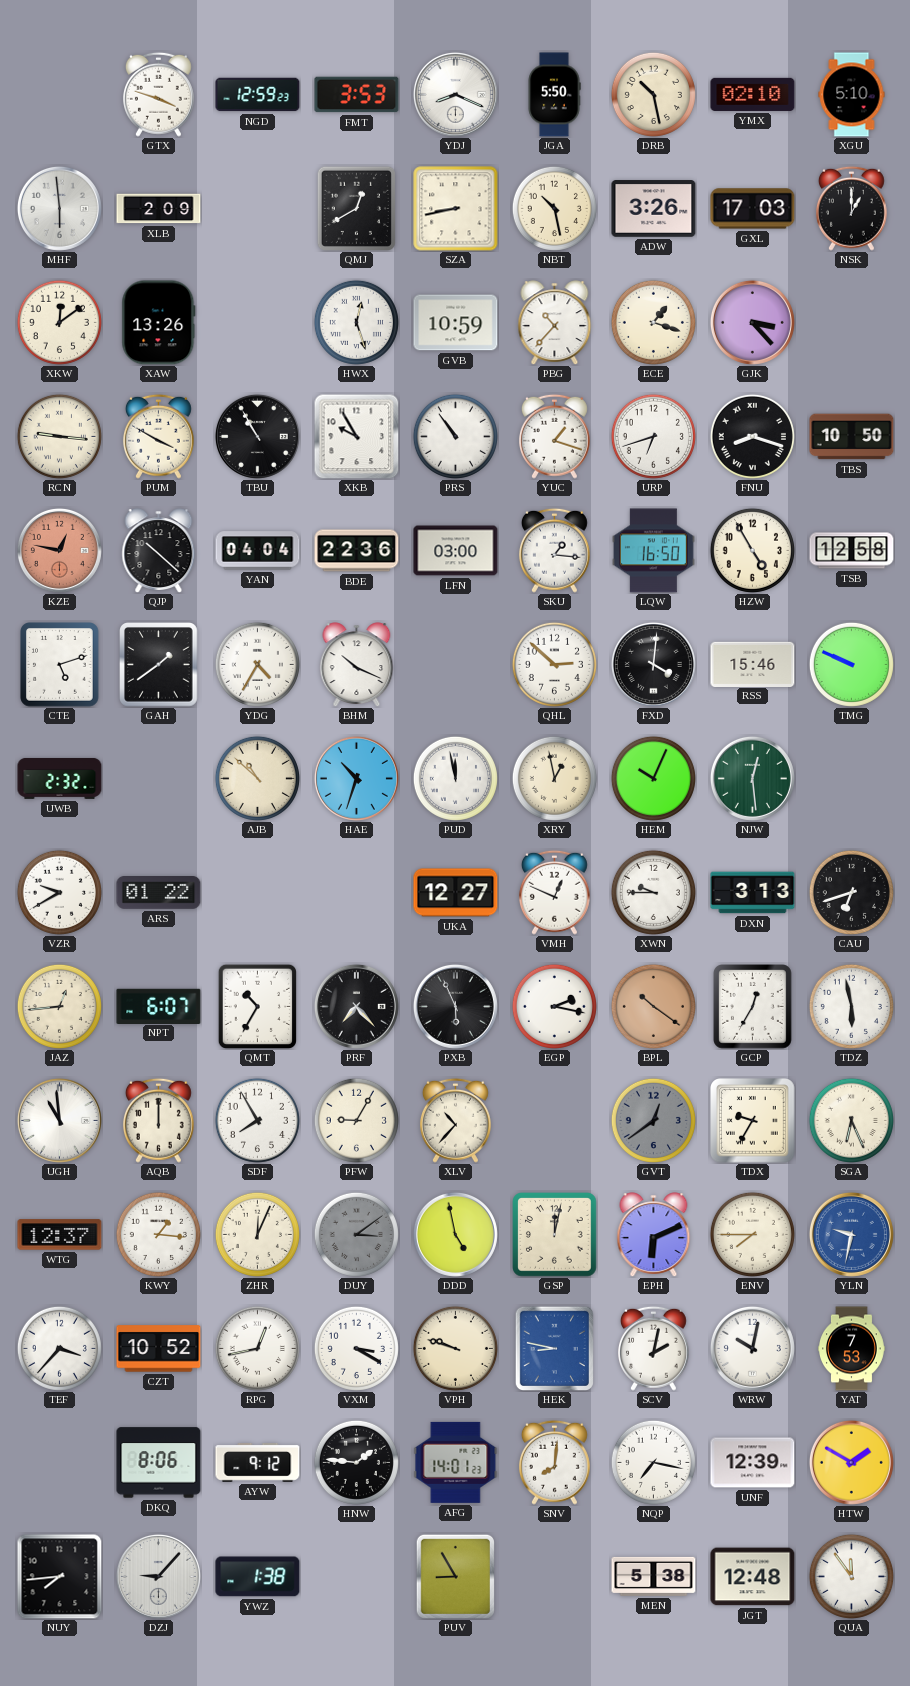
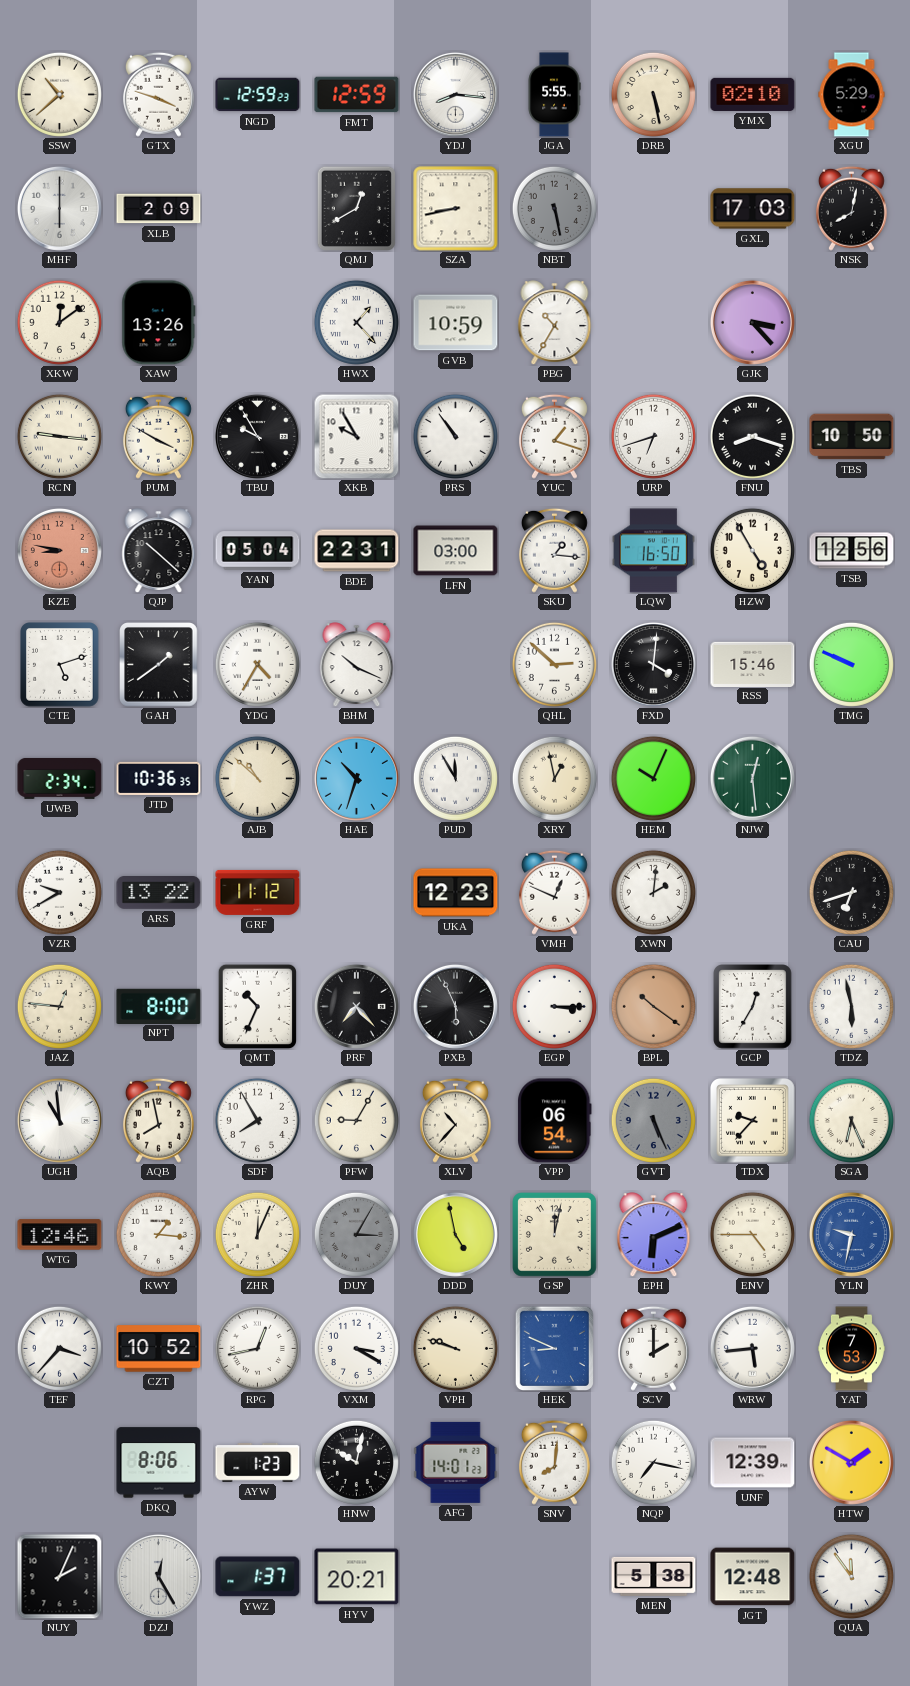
SSW: none -> 10:38
FMT: 3:53 -> 12:59
YDJ: 8:19 -> 8:16
JGA: 5:50 -> 5:55
DRB: 10:28 -> 5:28
XGU: 5:10 -> 5:29
MHF: 5:59 -> 6:00
NBT: 10:28 -> 5:28
NBT dial: cream -> grey
ADW: 3:26 -> none
NSK: 1:00 -> 8:02
HWX: 12:27 -> 1:23
PBG: 10:37 -> 10:35
ECE: 1:18 -> none
TBU: 10:55 -> 9:55
KZE: 12:47 -> 8:47
YAN: 04:04 -> 05:04
BDE: 22:36 -> 22:31
TSB: 12:58 -> 12:56
UWB: 2:32 -> 2:34
JTD: none -> 10:36
PUD: 11:58 -> 11:55
ARS: 01:22 -> 13:22
GRF: none -> 11:12
UKA: 12:27 -> 12:23
XWN: 9:45 -> 2:01
DXN: 3:13 -> none
JAZ: 12:44 -> 12:46
NPT: 6:07 -> 8:00
QMT: 10:35 -> 10:34
EGP: 2:17 -> 3:15
AQB: 12:00 -> 7:58
VPP: none -> 06:54
GVT: 12:39 -> 5:26
TDX: 9:35 -> 9:37
WTG: 12:37 -> 12:46
DUY: 3:09 -> 3:05
ENV: 7:45 -> 4:45
HEK: 8:47 -> 8:49
SCV: 2:02 -> 2:00
WRW: 10:02 -> 5:44
AYW: 9:12 -> 1:23
HNW: 1:46 -> 10:02
NUY: 7:44 -> 2:04
DZJ: 9:07 -> 12:25
YWZ: 1:38 -> 1:37
HYV: none -> 20:21
PUV: 8:55 -> none
